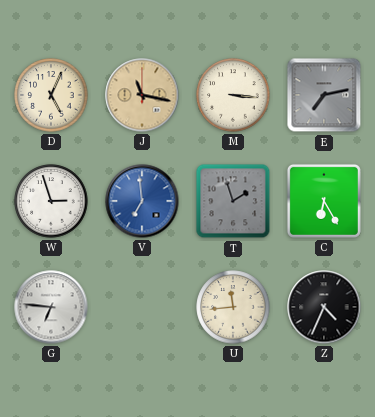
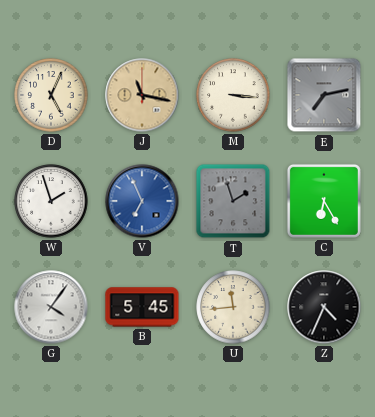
W: 2:57 -> 1:57
V: 6:59 -> 6:56
G: 6:46 -> 4:06
B: none -> 5:45
